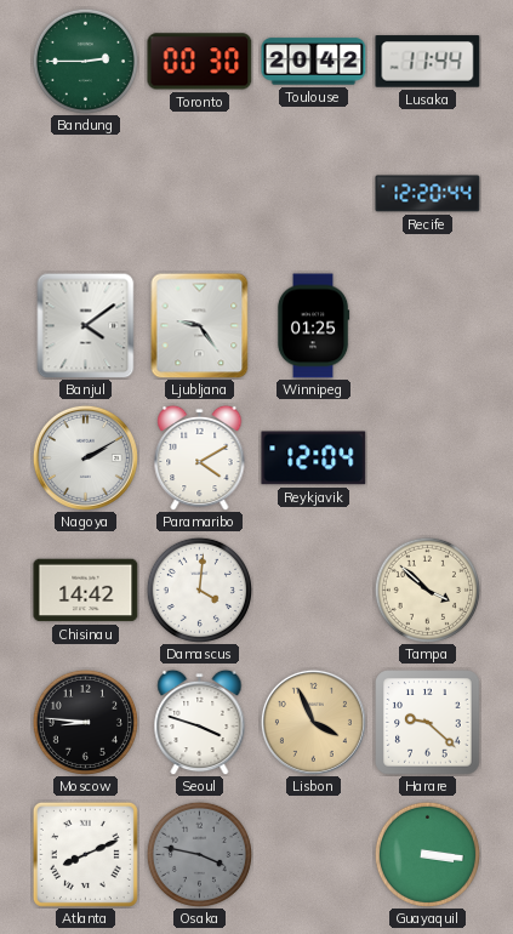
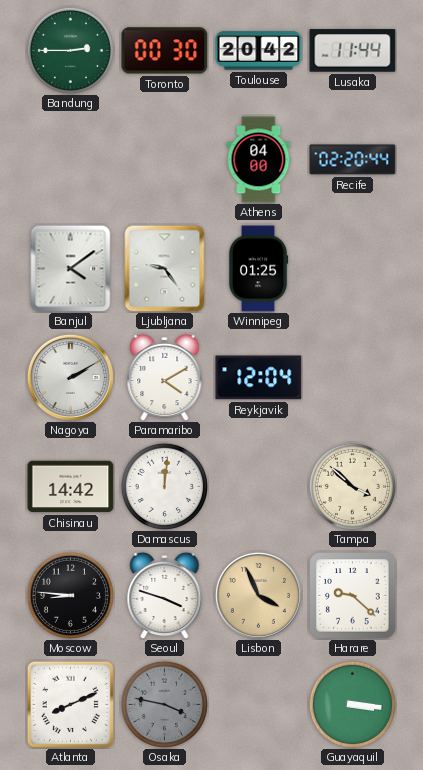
Athens: none -> 04:00
Recife: 12:20 -> 02:20
Damascus: 4:01 -> 12:01
